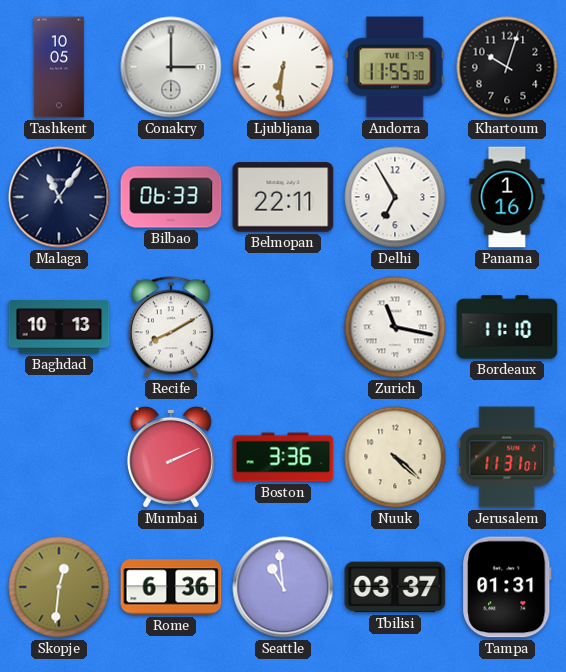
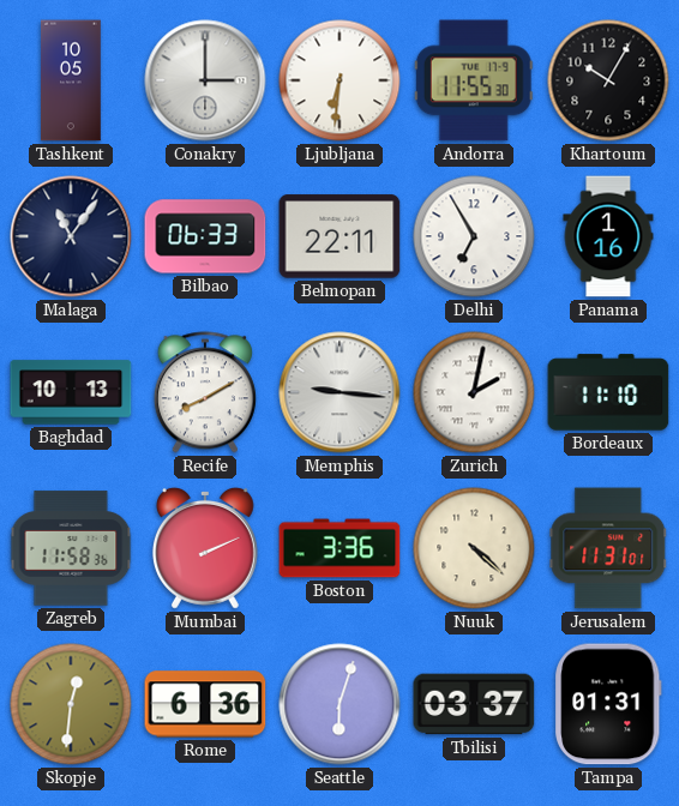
Khartoum: 10:03 -> 10:05
Memphis: none -> 9:16
Zurich: 11:17 -> 2:02
Zagreb: none -> 11:58
Seattle: 10:59 -> 6:03
